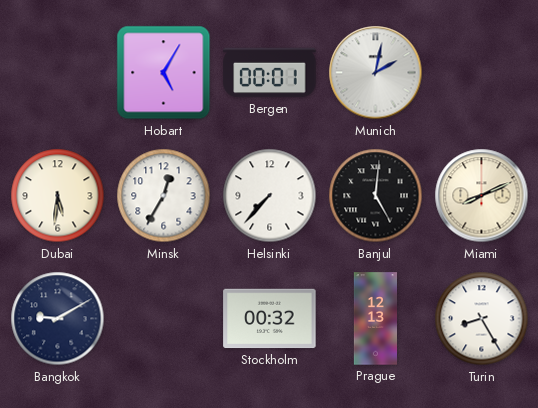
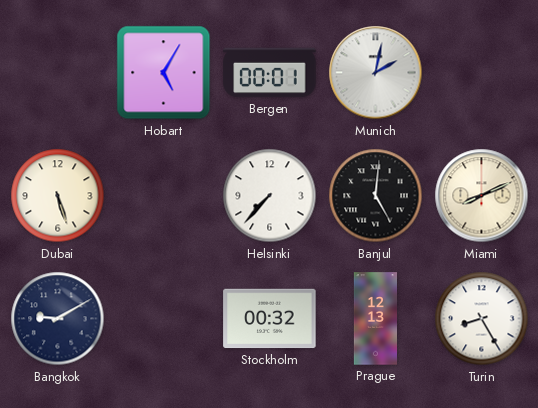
Dubai: 5:31 -> 5:27
Minsk: 12:35 -> none
